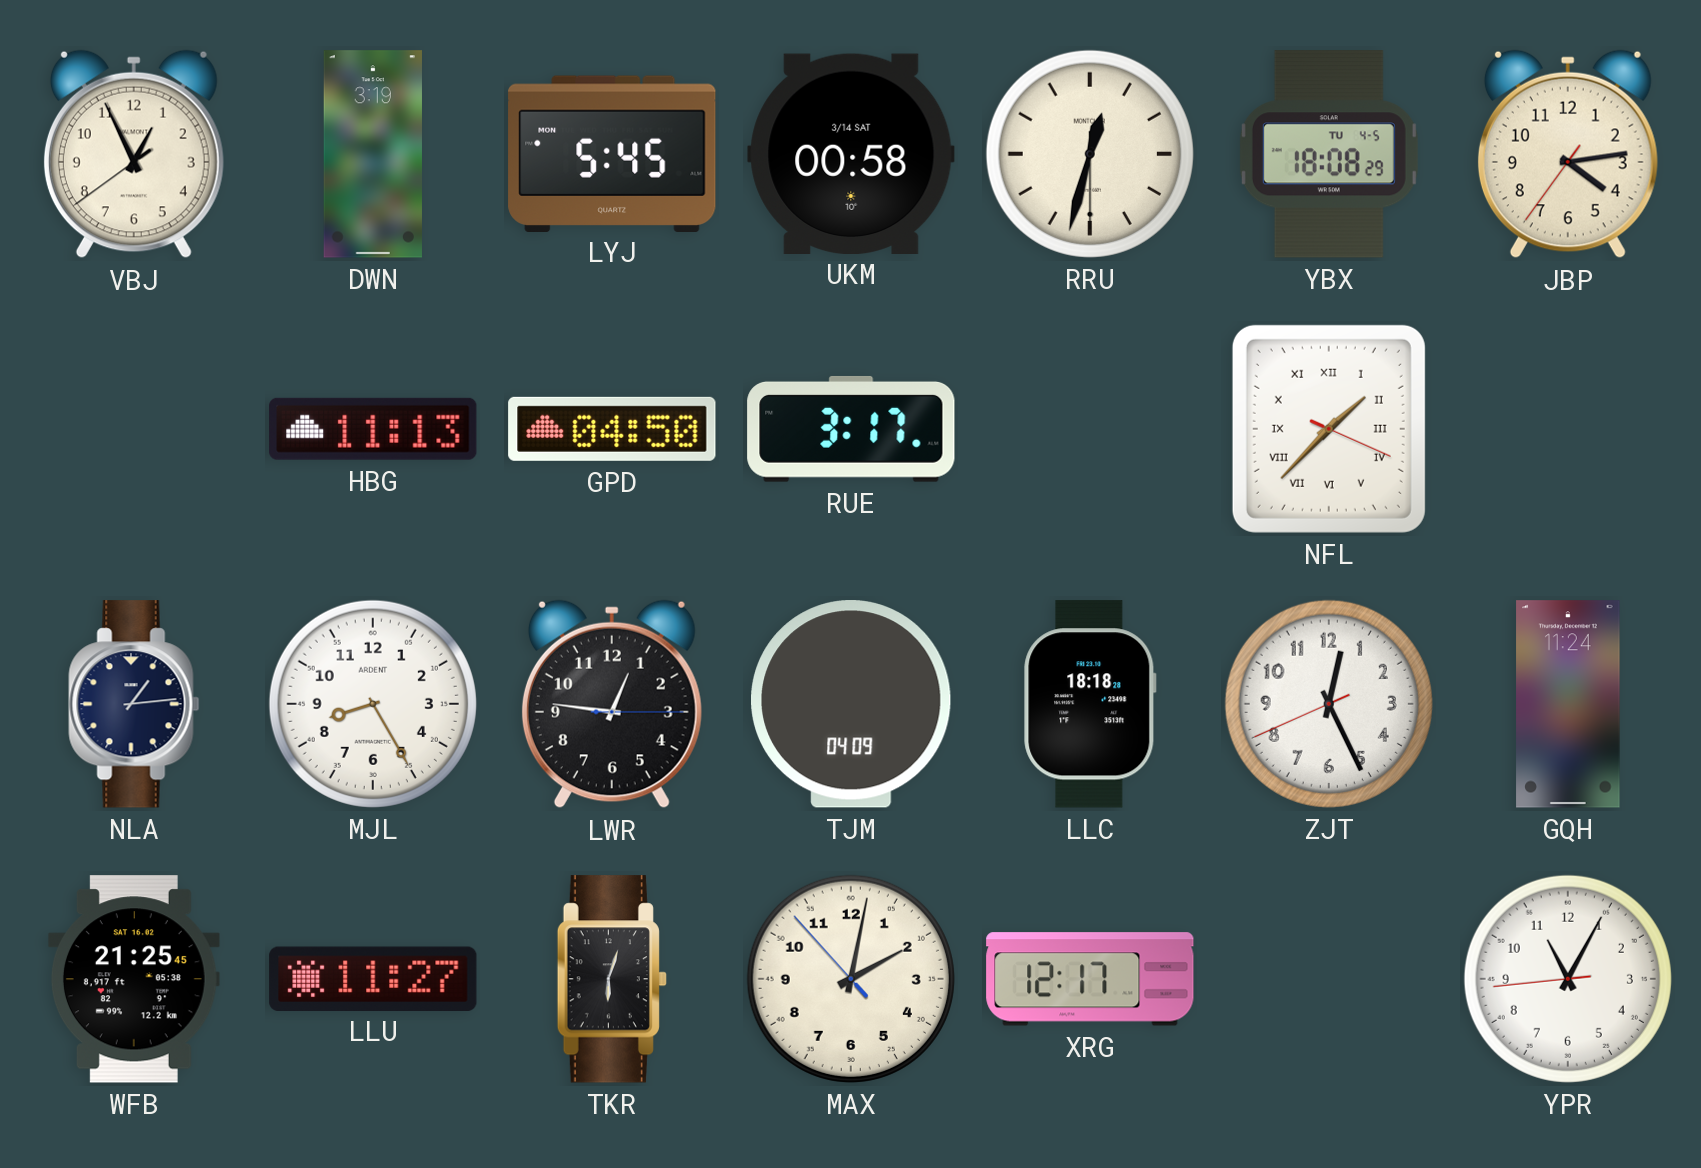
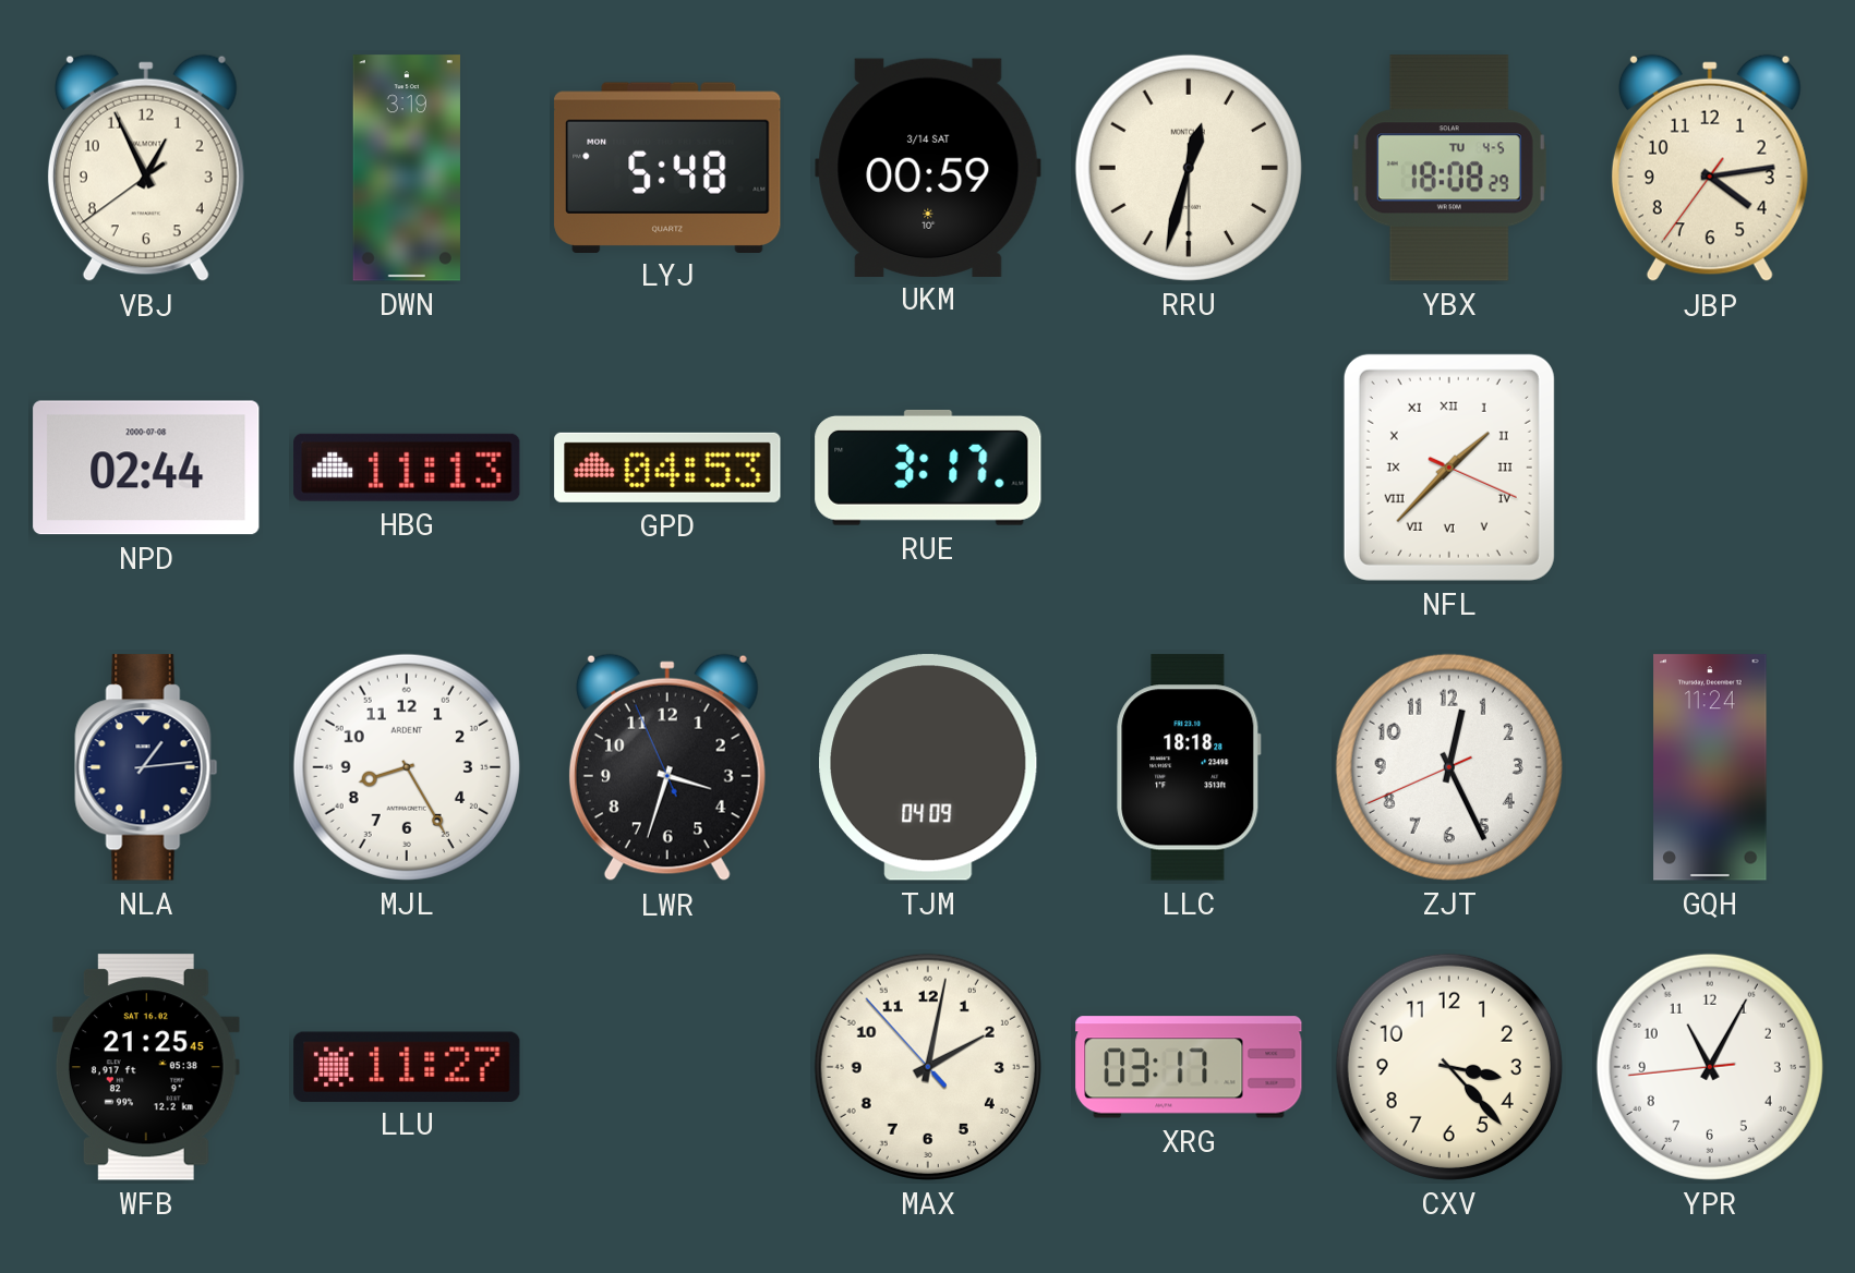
LYJ: 5:45 -> 5:48
UKM: 00:58 -> 00:59
NPD: none -> 02:44
GPD: 04:50 -> 04:53
LWR: 12:46 -> 3:32
TKR: 6:03 -> none
XRG: 12:17 -> 03:17
CXV: none -> 3:23
